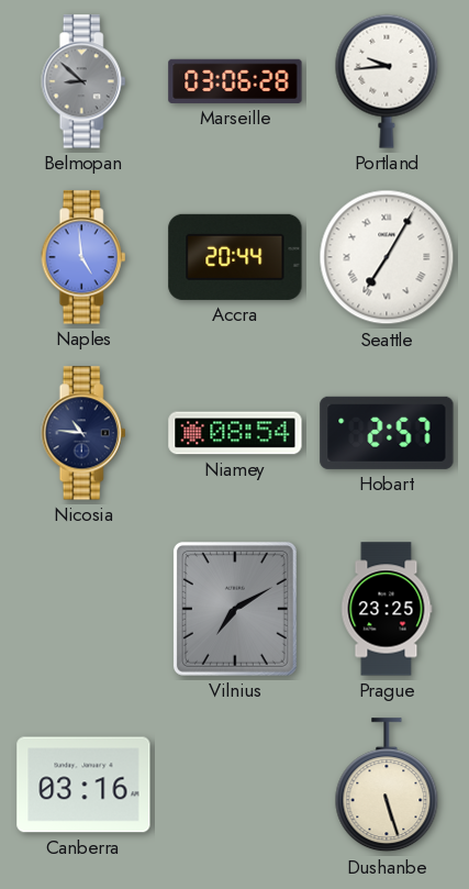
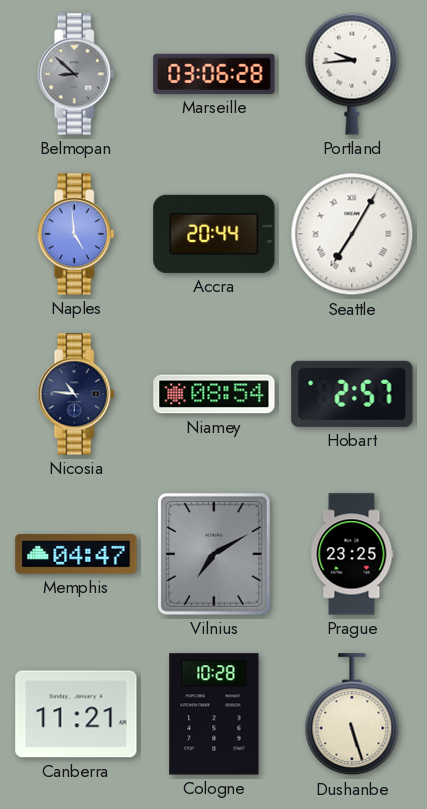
Memphis: none -> 04:47
Canberra: 03:16 -> 11:21
Cologne: none -> 10:28
